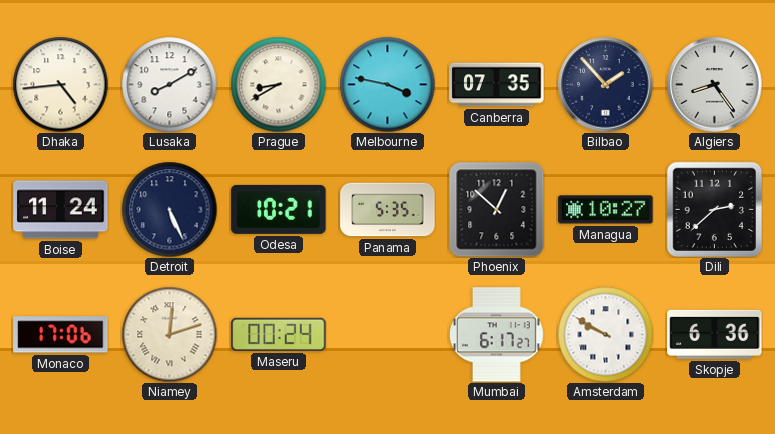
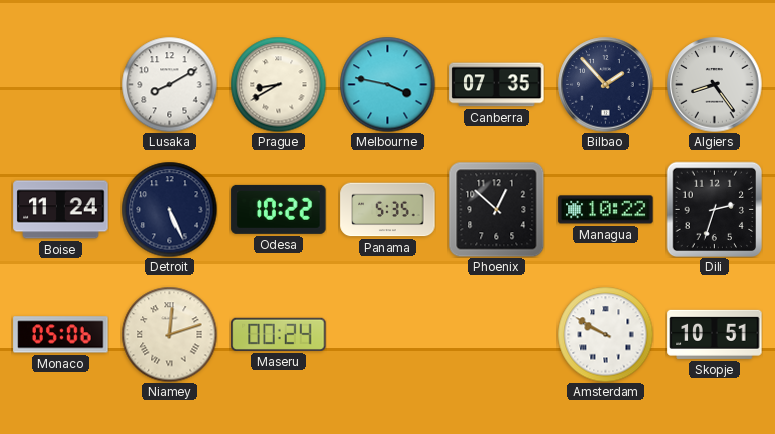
Dhaka: 4:44 -> none
Odesa: 10:21 -> 10:22
Managua: 10:27 -> 10:22
Dili: 2:38 -> 2:33
Monaco: 17:06 -> 05:06
Mumbai: 6:17 -> none
Skopje: 6:36 -> 10:51
